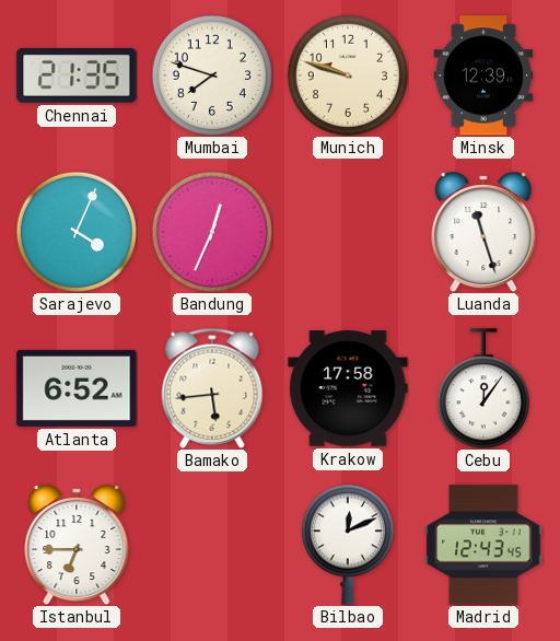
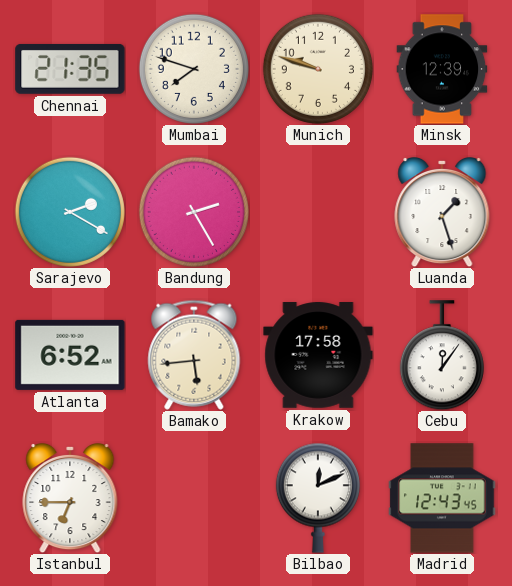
Sarajevo: 4:04 -> 2:20
Bandung: 12:34 -> 2:25
Luanda: 11:27 -> 1:27
